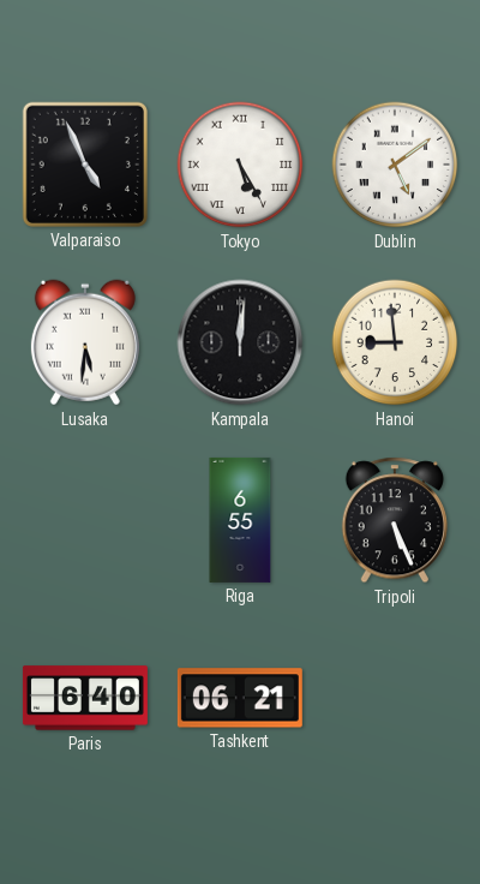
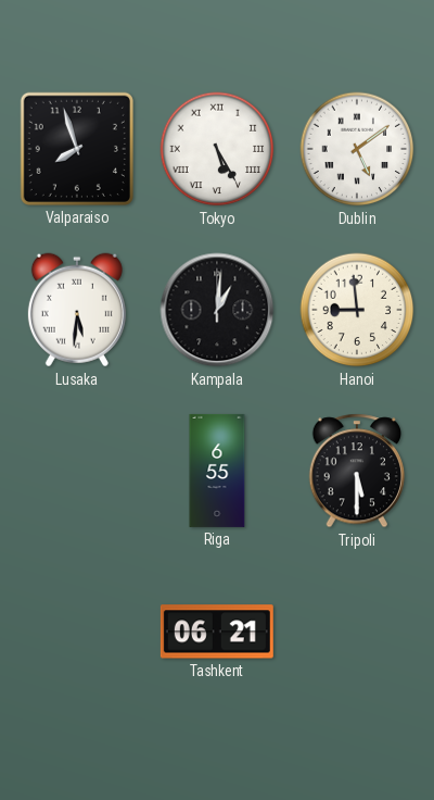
Valparaiso: 4:56 -> 7:57
Kampala: 12:01 -> 1:01
Tripoli: 5:26 -> 5:30
Paris: 6:40 -> none
